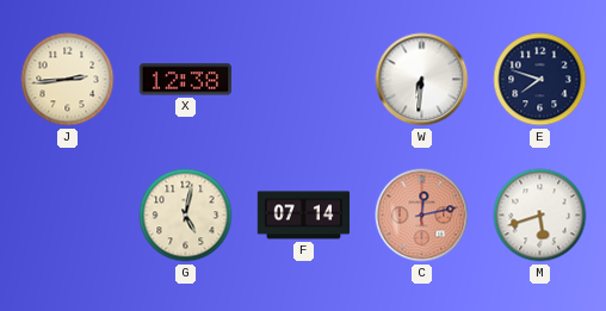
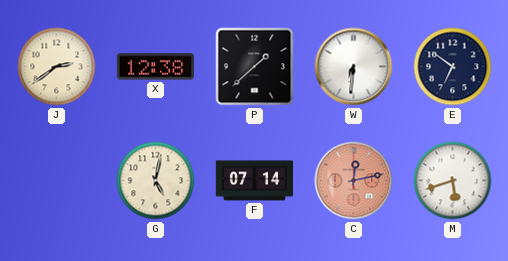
J: 2:44 -> 2:39
P: none -> 1:38
E: 7:48 -> 6:51
